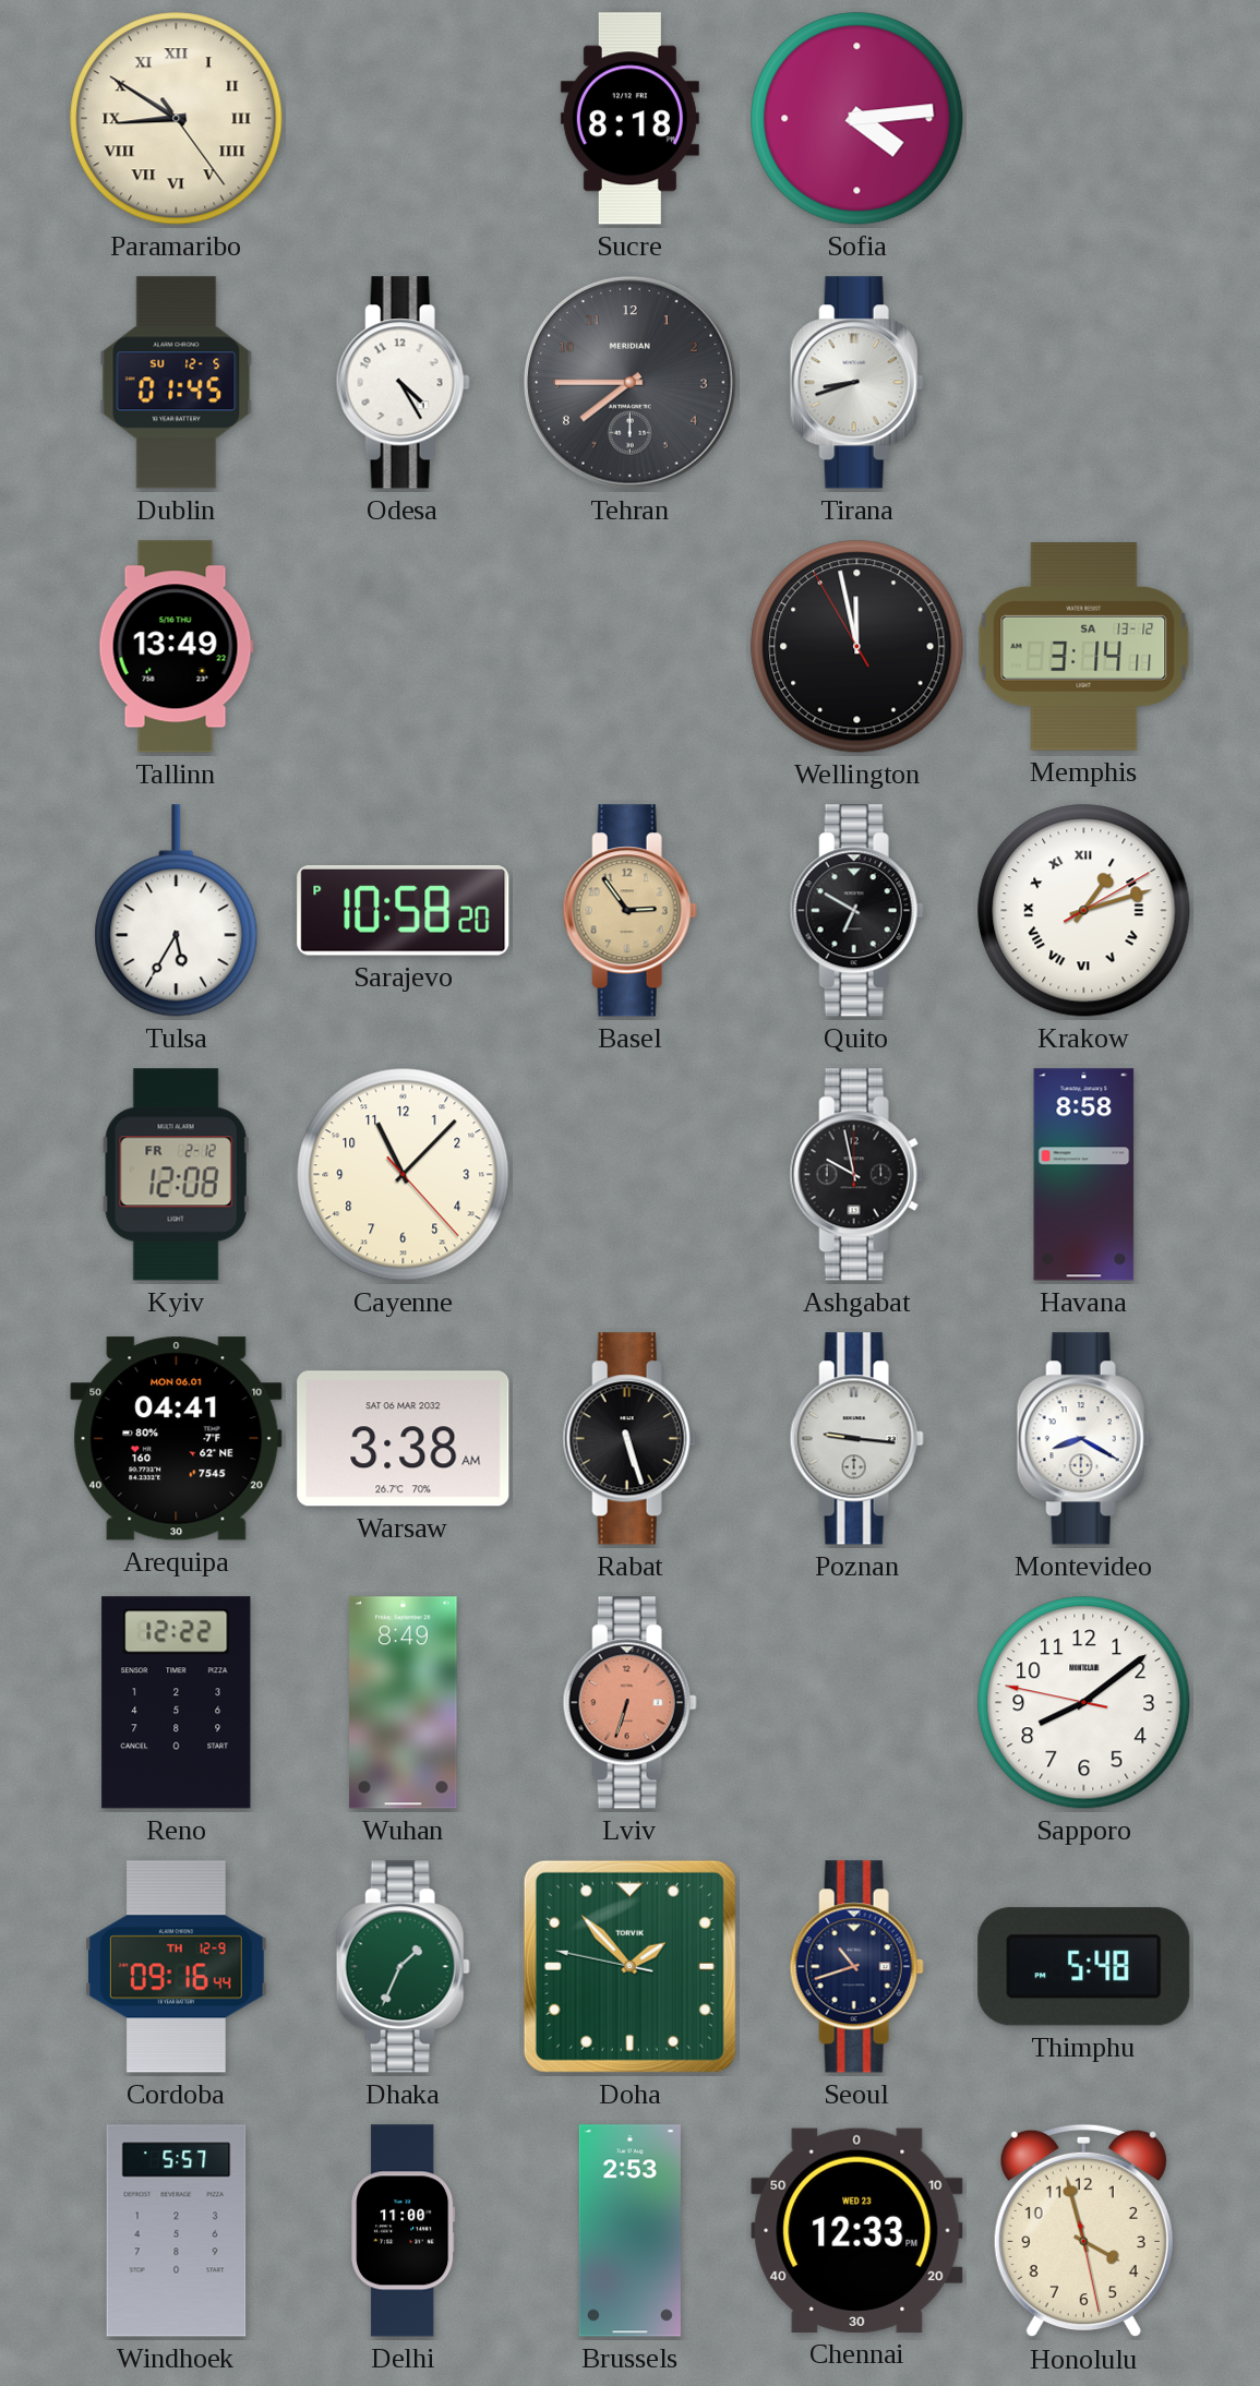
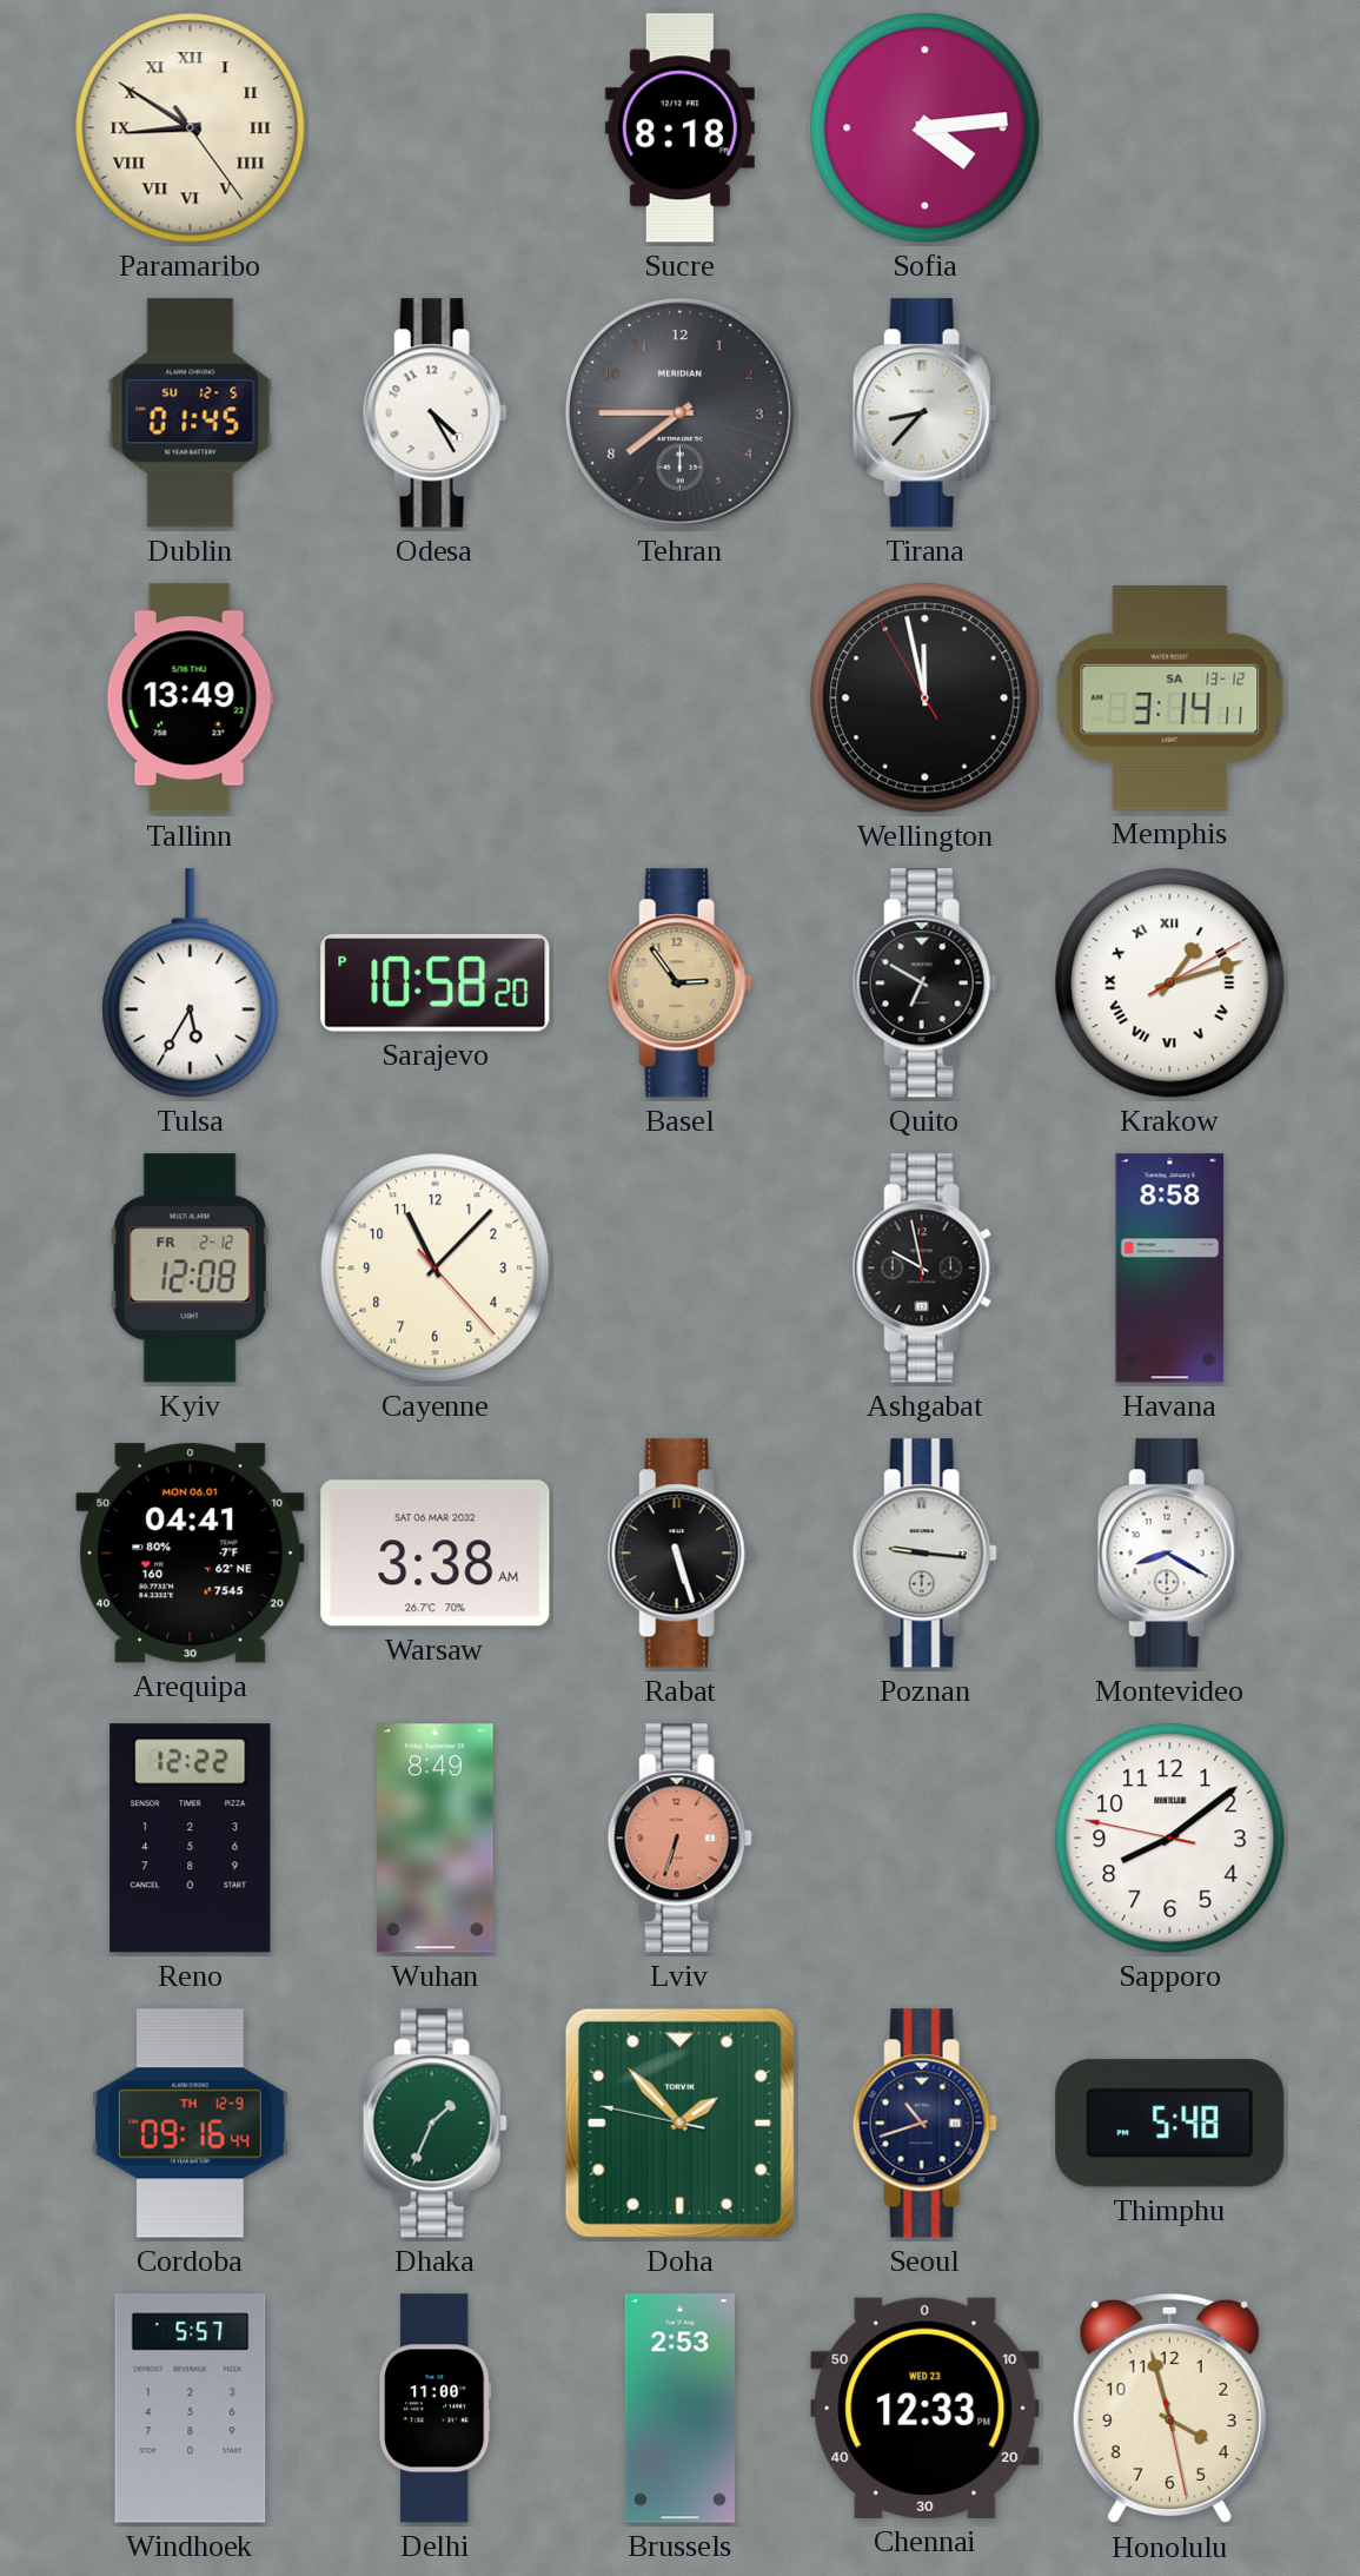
Tirana: 8:42 -> 8:37
